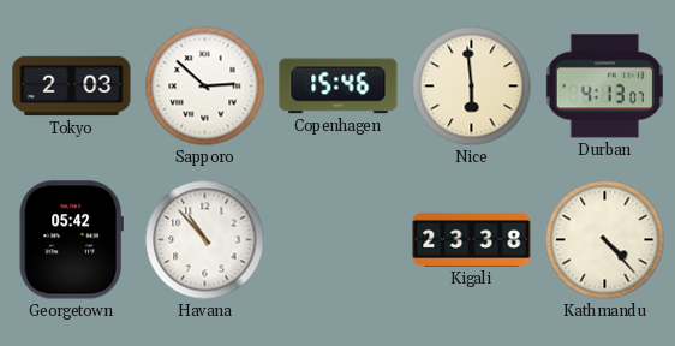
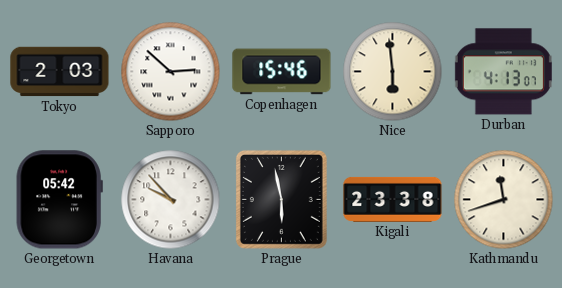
Havana: 10:53 -> 9:53
Prague: none -> 5:58
Kathmandu: 4:23 -> 11:42
